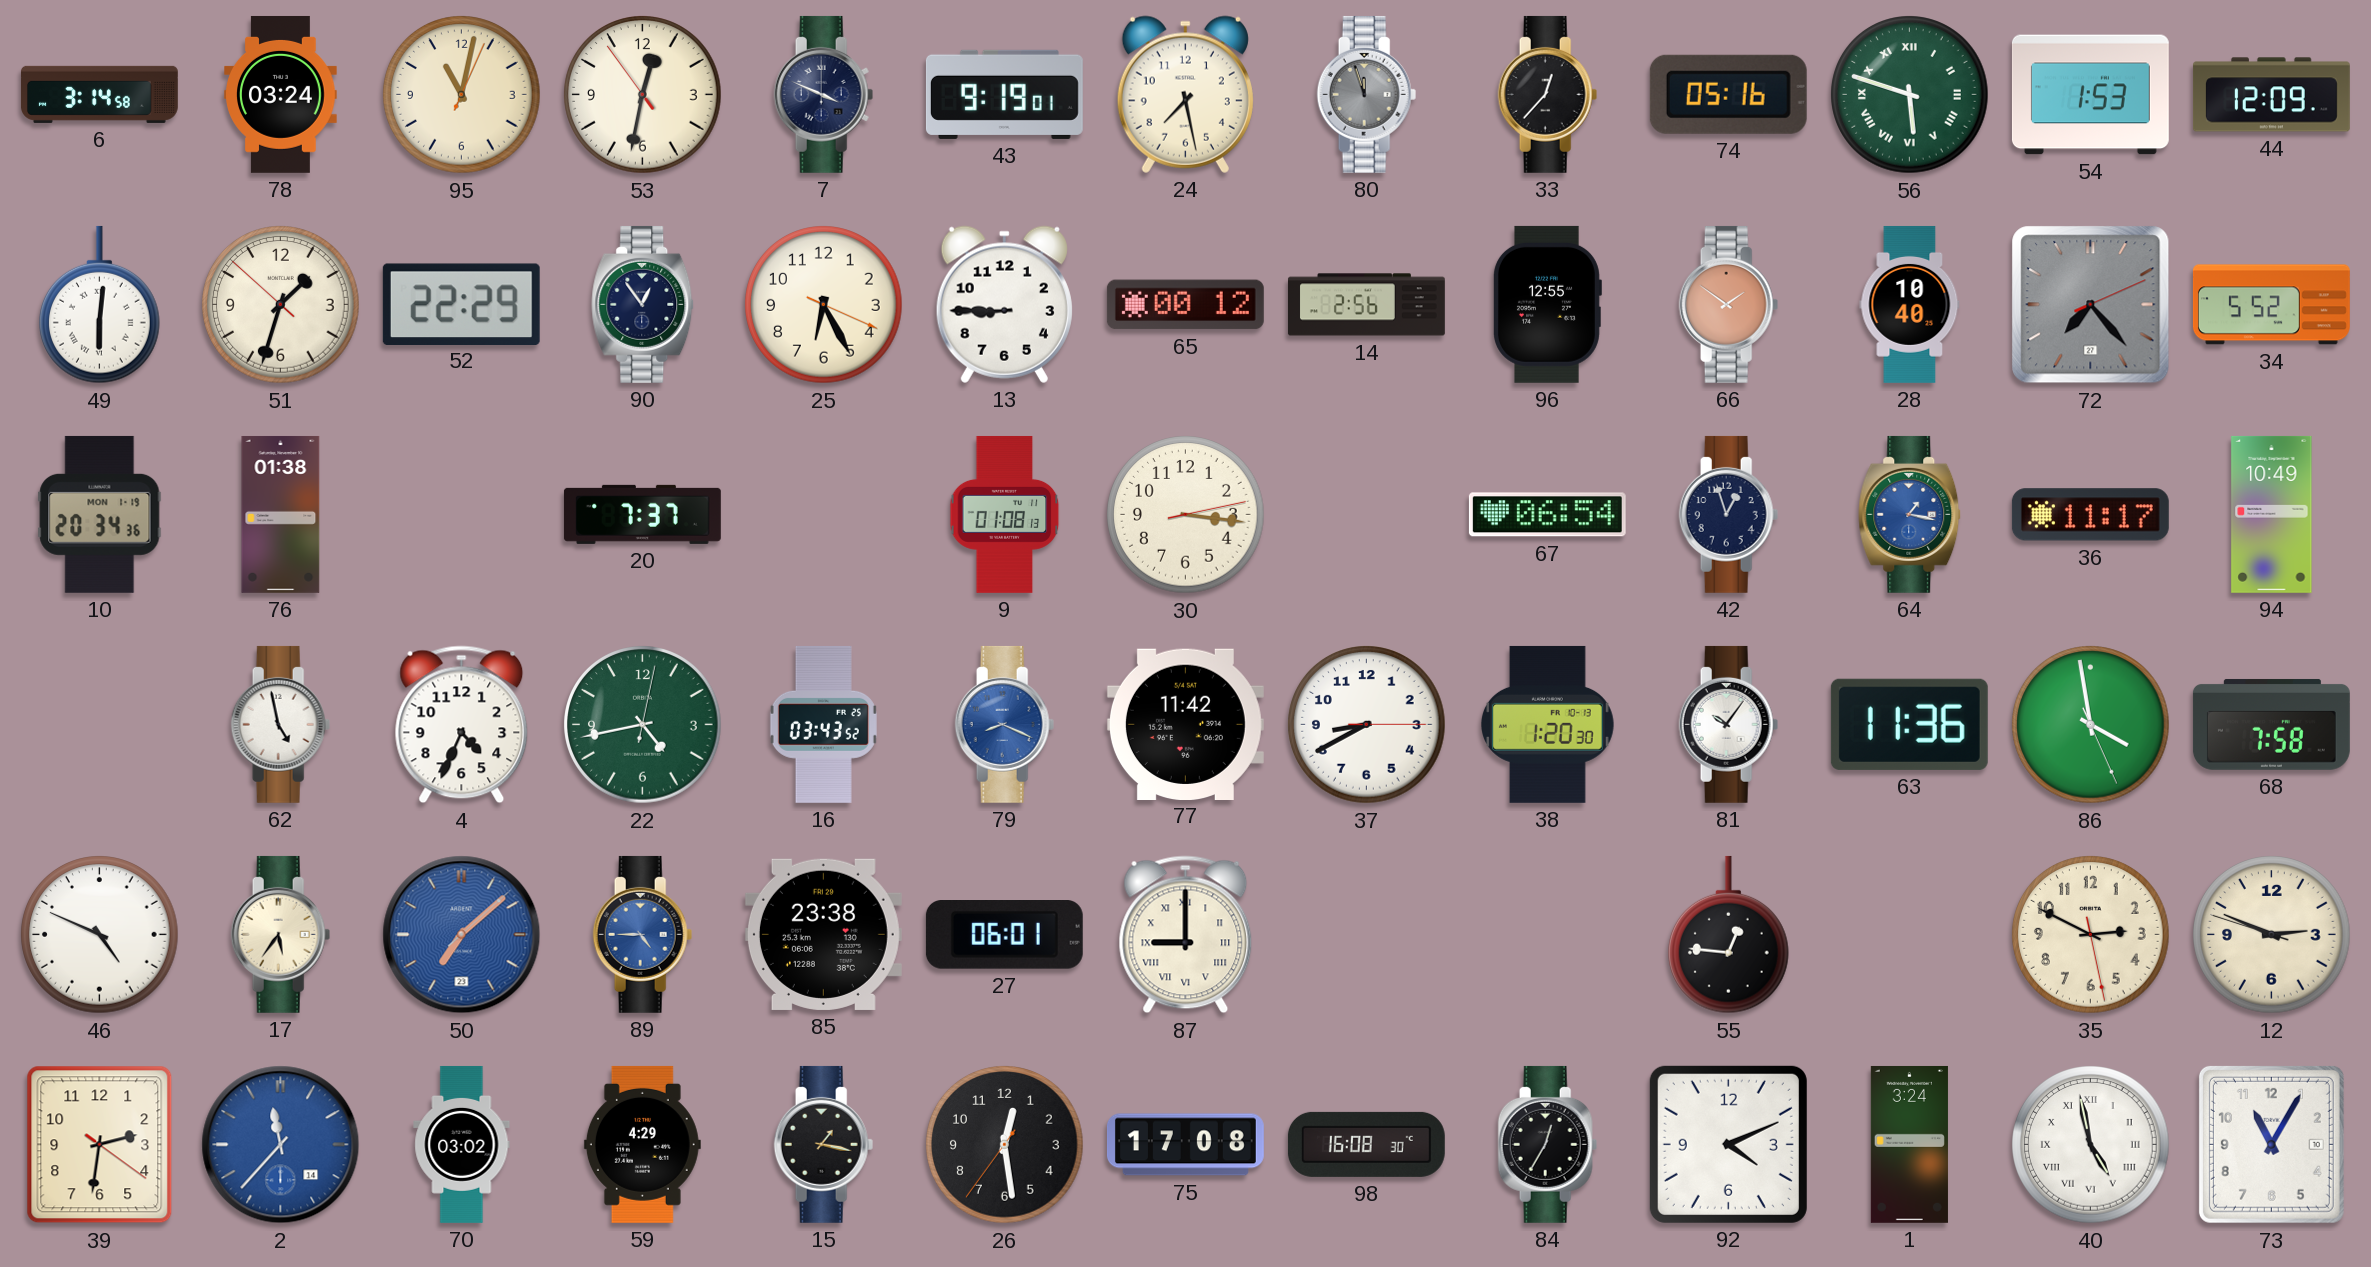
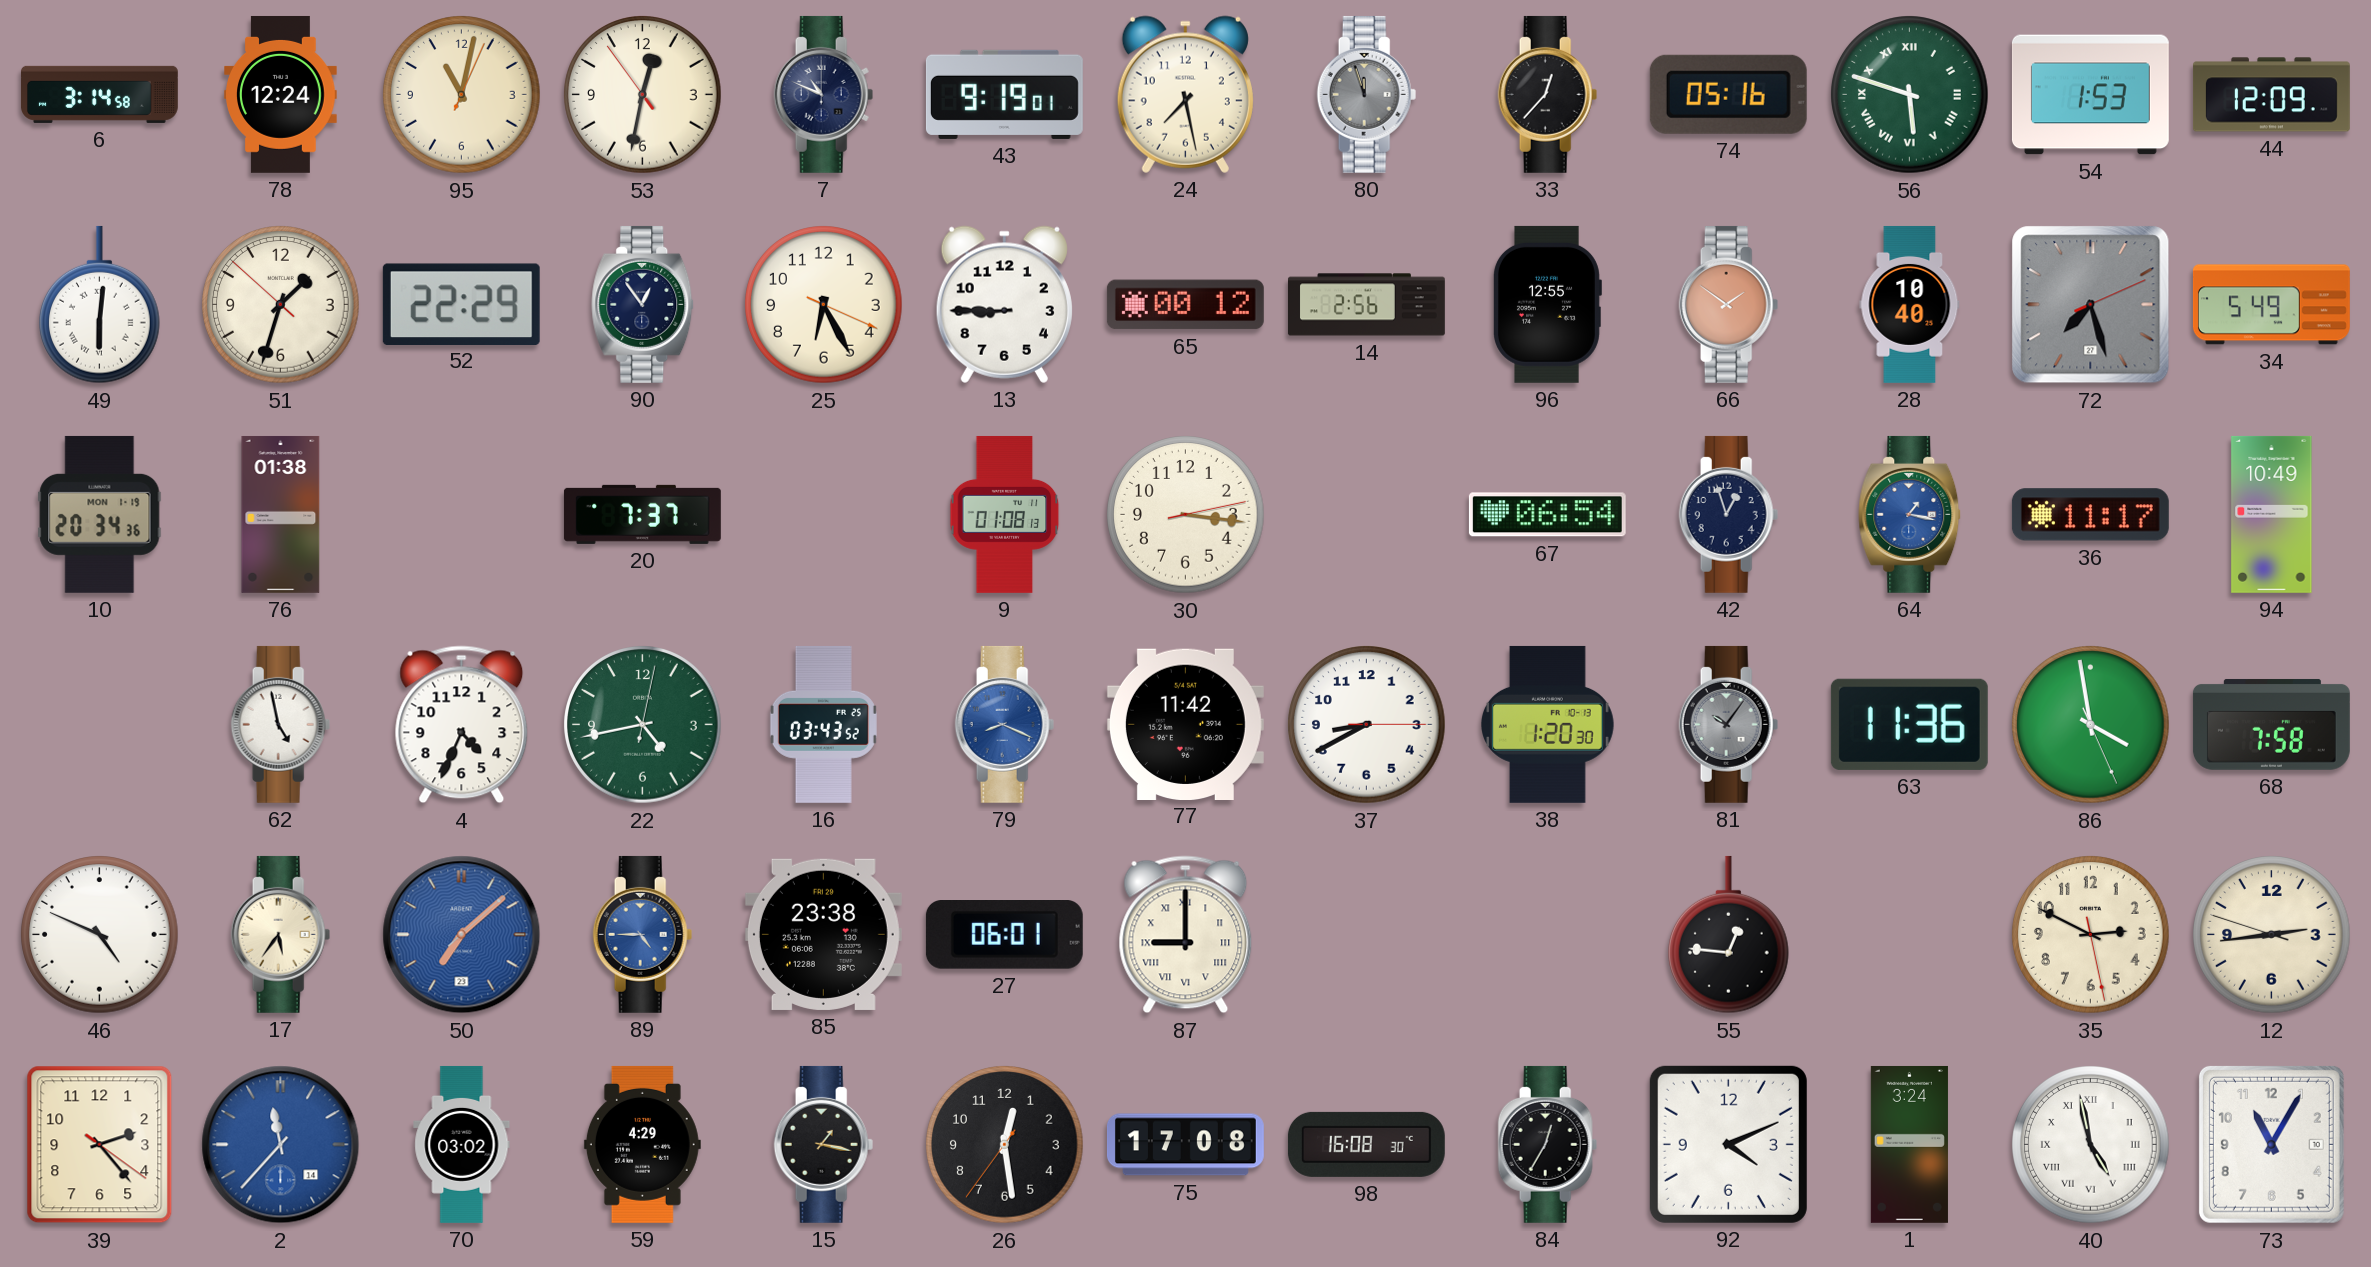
78: 03:24 -> 12:24
7: 3:49 -> 10:49
72: 7:23 -> 7:27
34: 5:52 -> 5:49
81 dial: white -> grey
12: 2:48 -> 2:43
39: 2:31 -> 2:23
